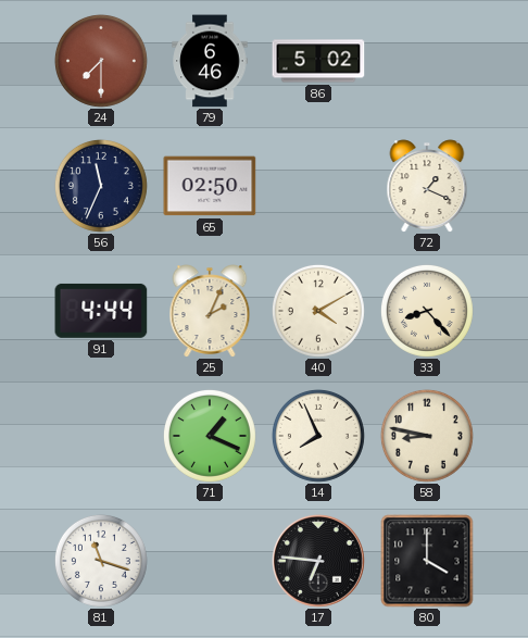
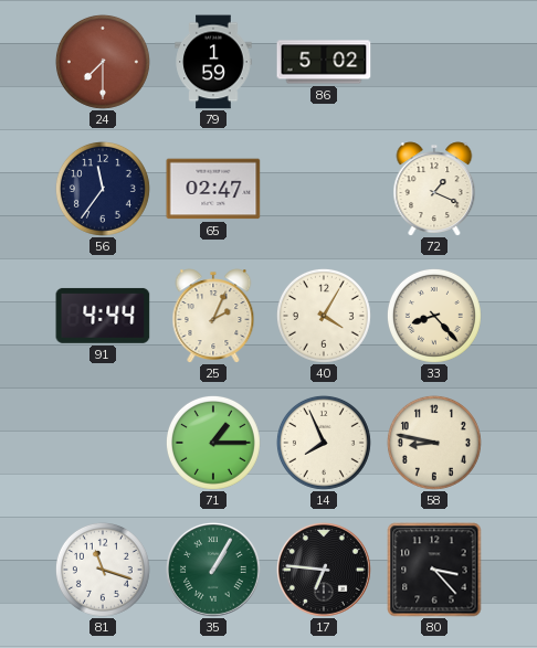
79: 6:46 -> 1:59
56: 11:34 -> 11:36
65: 02:50 -> 02:47
40: 4:10 -> 4:05
71: 1:19 -> 1:15
35: none -> 1:05
80: 4:00 -> 3:23
